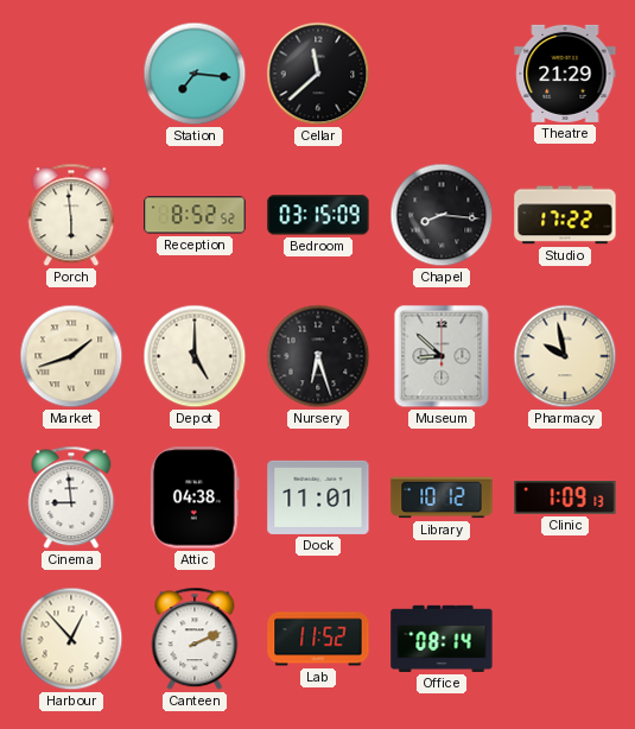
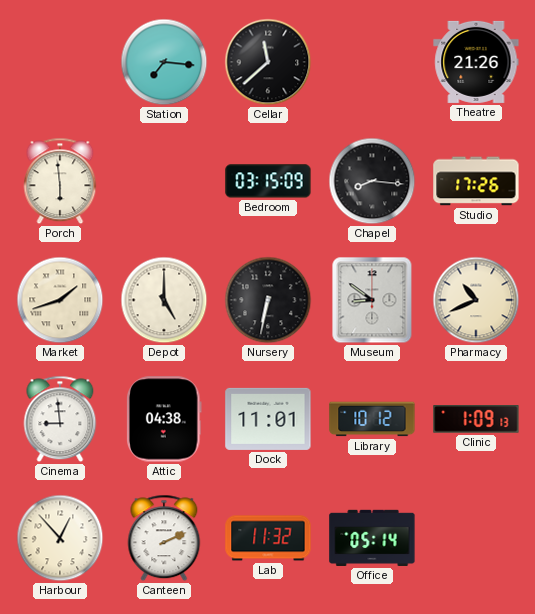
Theatre: 21:29 -> 21:26
Reception: 8:52 -> none
Studio: 17:22 -> 17:26
Nursery: 6:27 -> 6:32
Museum: 8:52 -> 8:51
Pharmacy: 9:58 -> 10:41
Lab: 11:52 -> 11:32
Office: 08:14 -> 05:14
